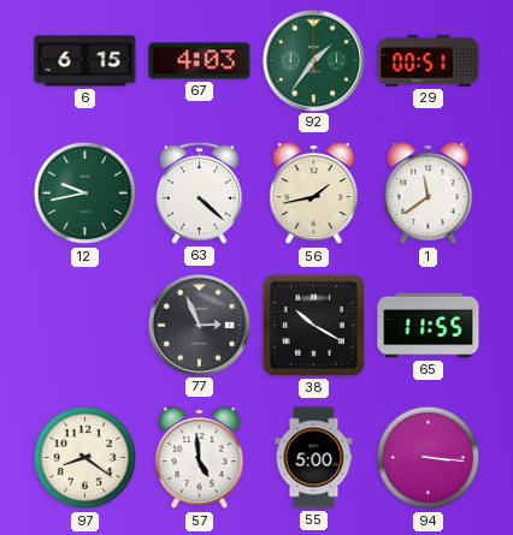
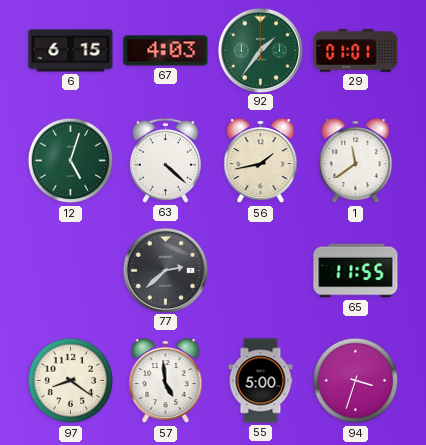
29: 00:51 -> 01:01
12: 9:43 -> 5:03
77: 2:56 -> 2:38
38: 10:20 -> none
94: 3:16 -> 3:33
